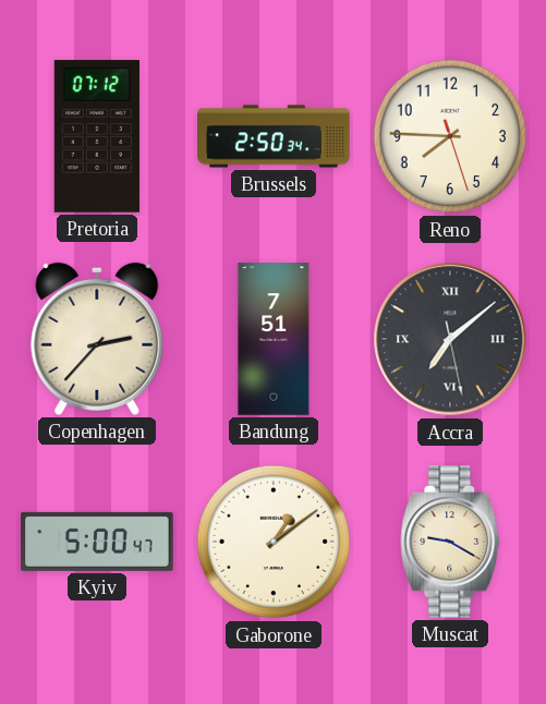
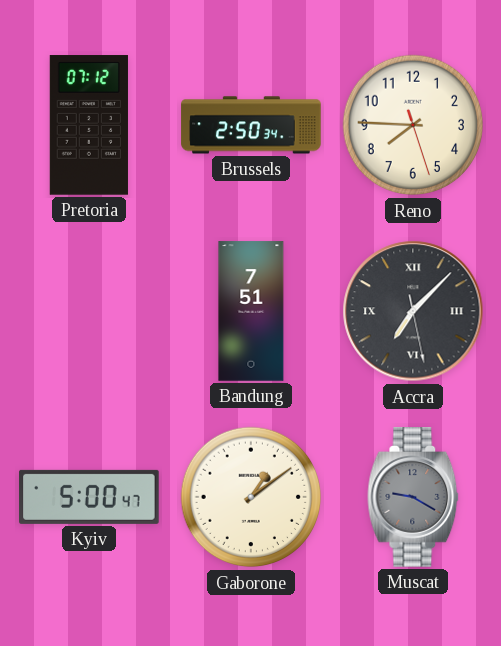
Copenhagen: 2:37 -> none
Accra: 7:08 -> 7:07
Muscat dial: cream -> grey
